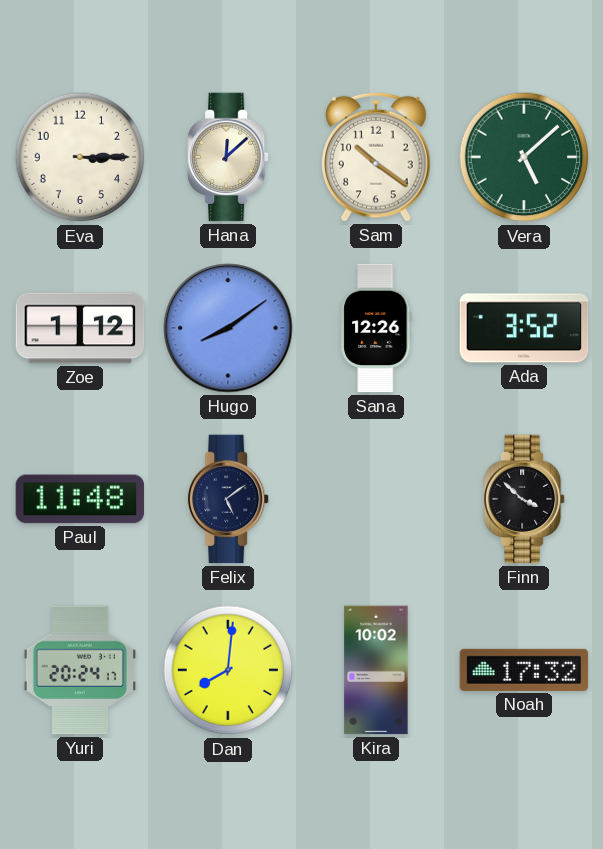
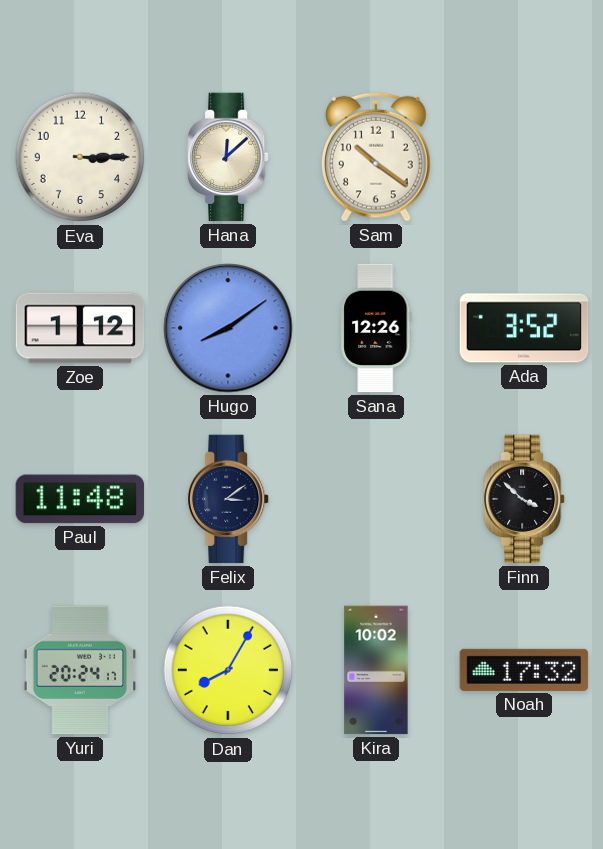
Vera: 5:08 -> none
Felix: 5:09 -> 3:09
Dan: 8:01 -> 8:05
